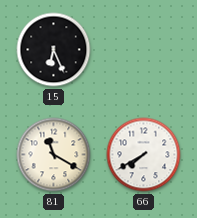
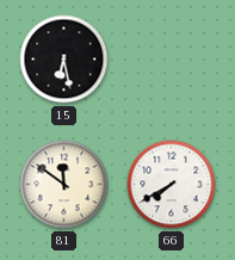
15: 6:26 -> 6:28
81: 11:20 -> 11:51
